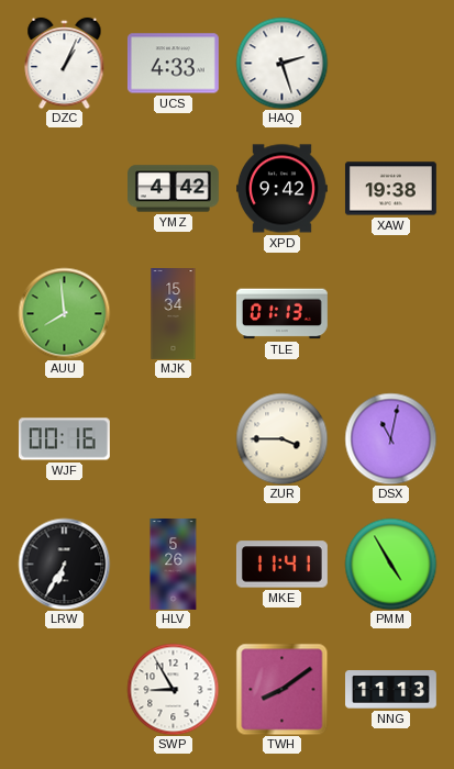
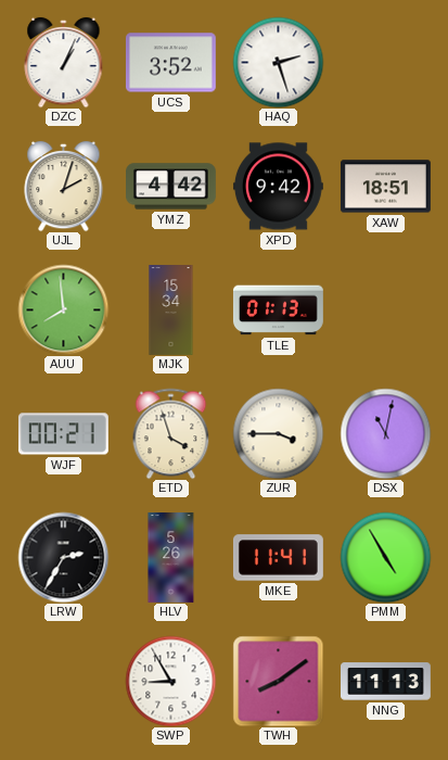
UCS: 4:33 -> 3:52
UJL: none -> 2:03
XAW: 19:38 -> 18:51
WJF: 00:16 -> 00:21
ETD: none -> 3:57
LRW: 6:35 -> 2:35
